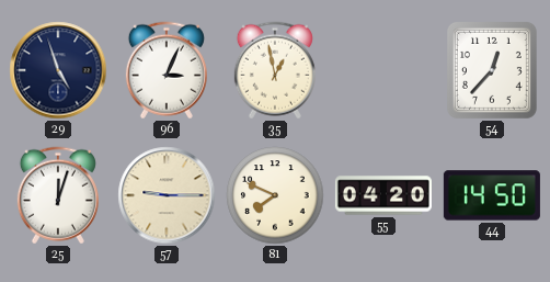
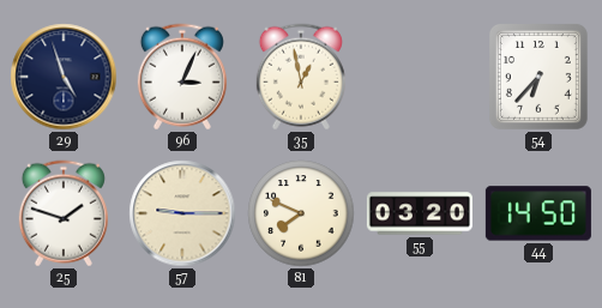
54: 12:37 -> 6:37
25: 12:03 -> 1:48
55: 04:20 -> 03:20
